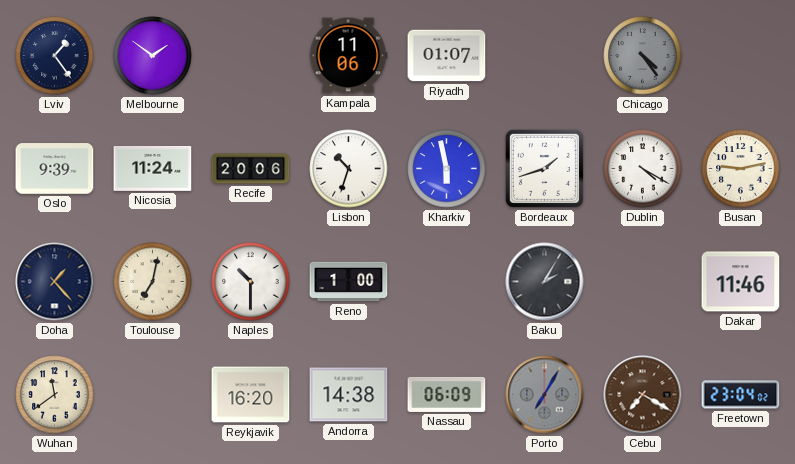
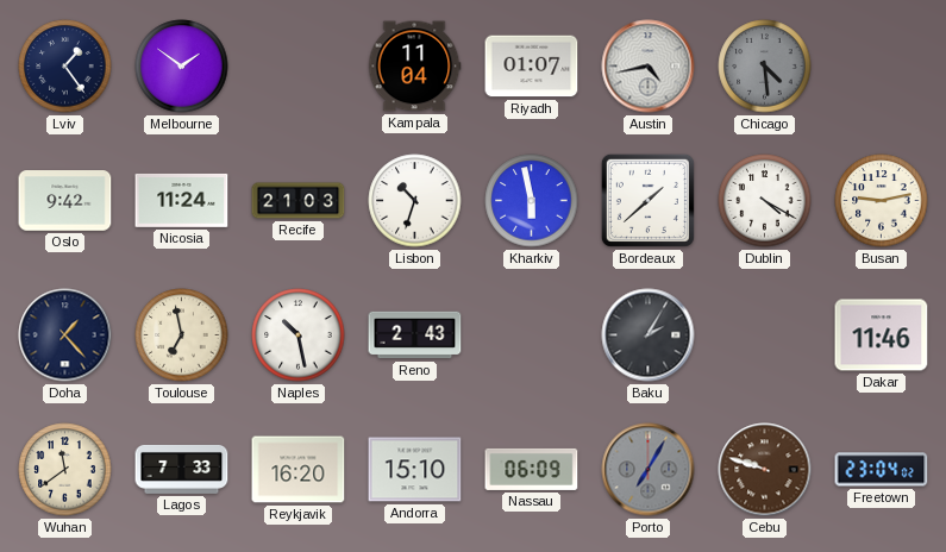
Kampala: 11:06 -> 11:04
Austin: none -> 4:43
Chicago: 4:24 -> 4:29
Oslo: 9:39 -> 9:42
Recife: 20:06 -> 21:03
Bordeaux: 1:42 -> 1:38
Toulouse: 7:02 -> 6:58
Naples: 10:30 -> 10:28
Reno: 1:00 -> 2:43
Lagos: none -> 7:33
Andorra: 14:38 -> 15:10
Cebu: 7:20 -> 9:48
